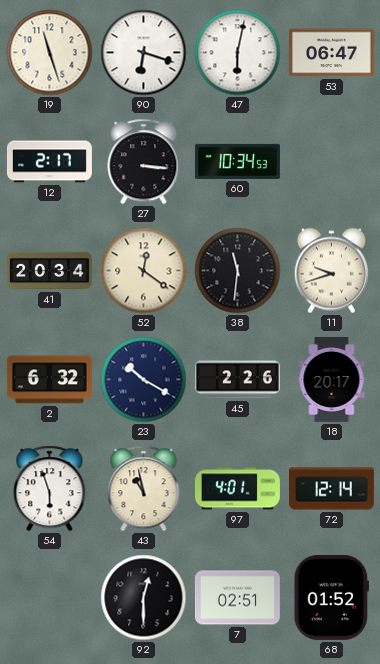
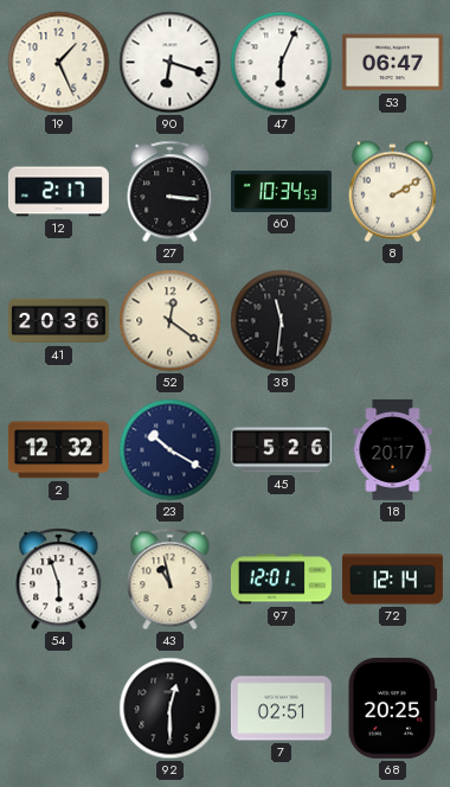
19: 11:27 -> 1:26
47: 6:02 -> 6:04
8: none -> 2:10
41: 20:34 -> 20:36
11: 9:42 -> none
2: 6:32 -> 12:32
45: 2:26 -> 5:26
97: 4:01 -> 12:01
68: 01:52 -> 20:25
